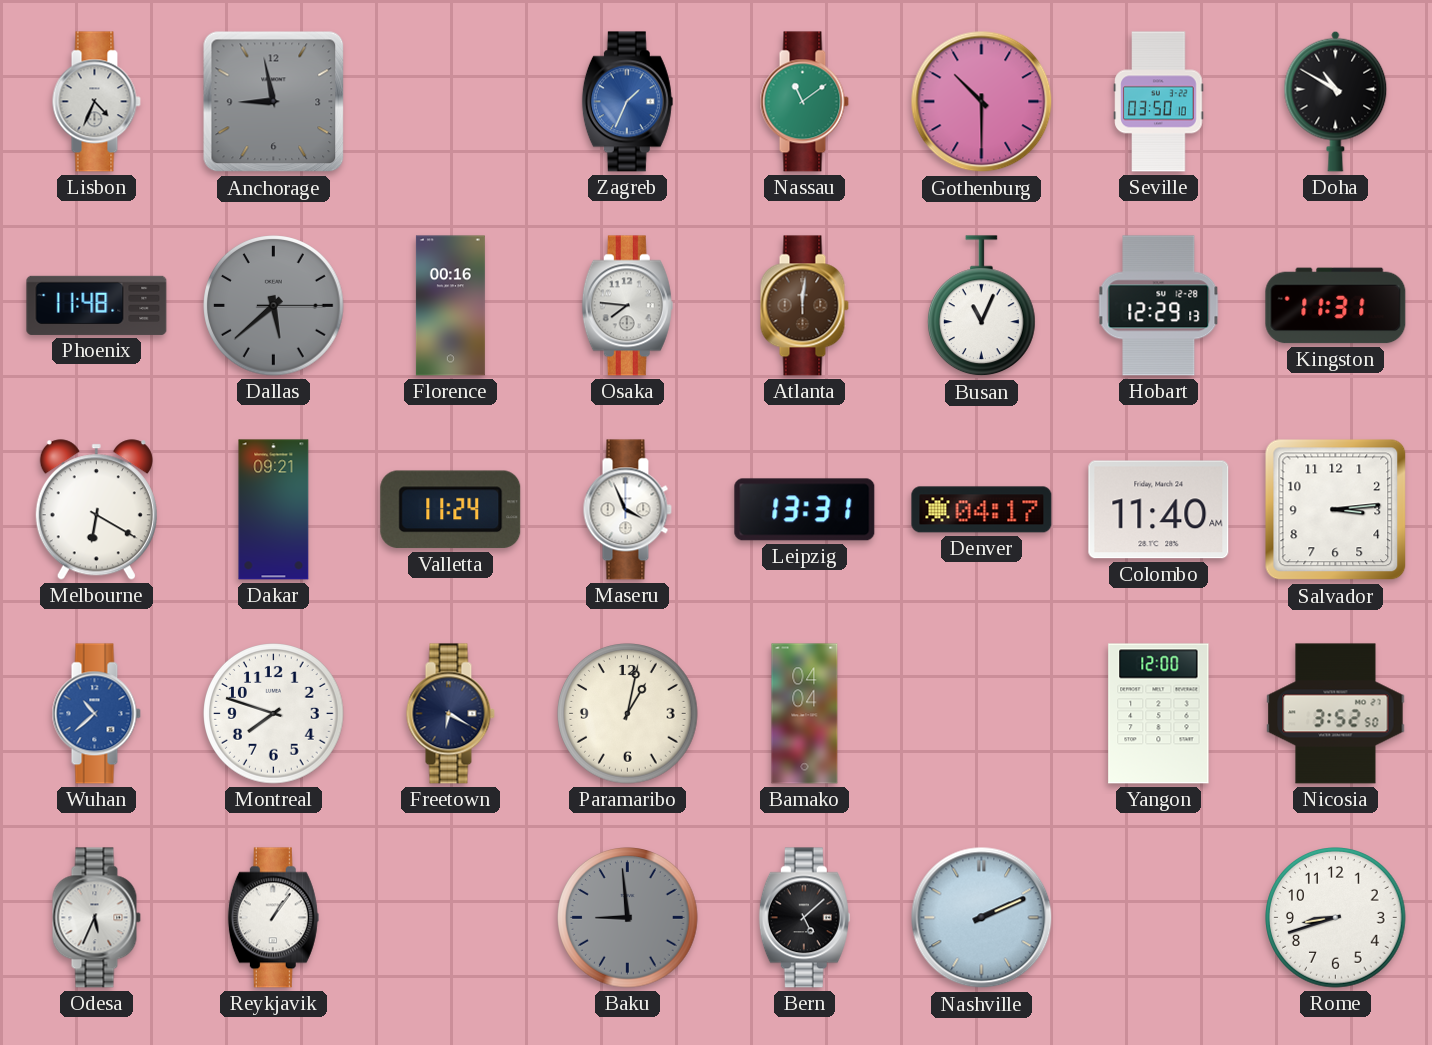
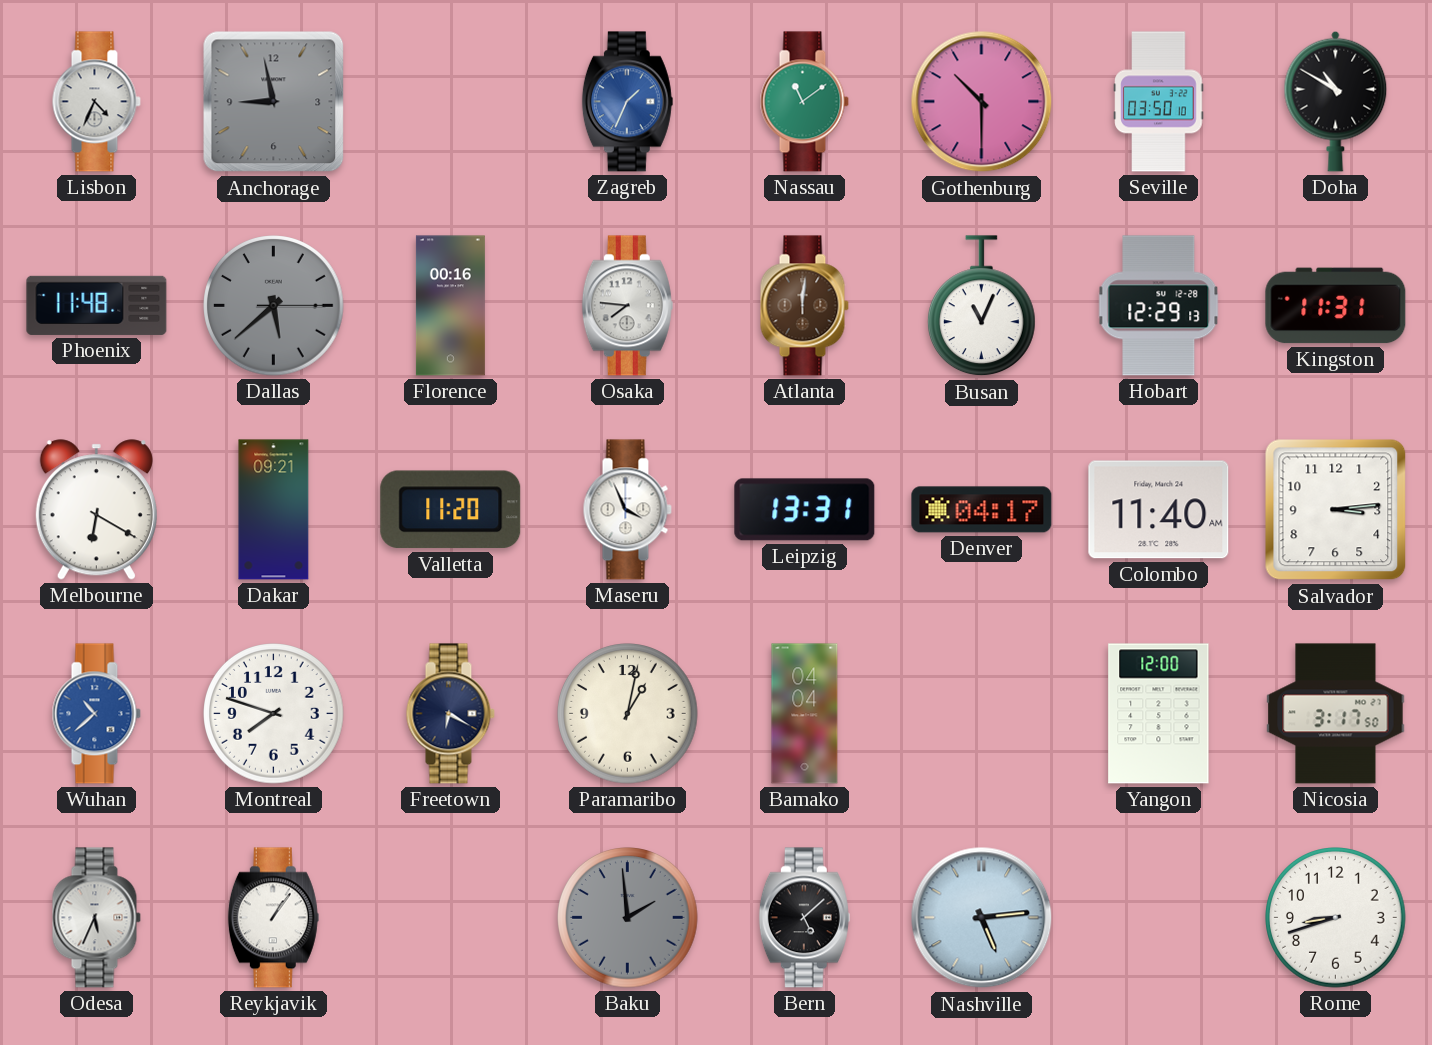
Valletta: 11:24 -> 11:20
Nicosia: 3:52 -> 3:17
Baku: 8:59 -> 1:59
Nashville: 2:11 -> 5:14
